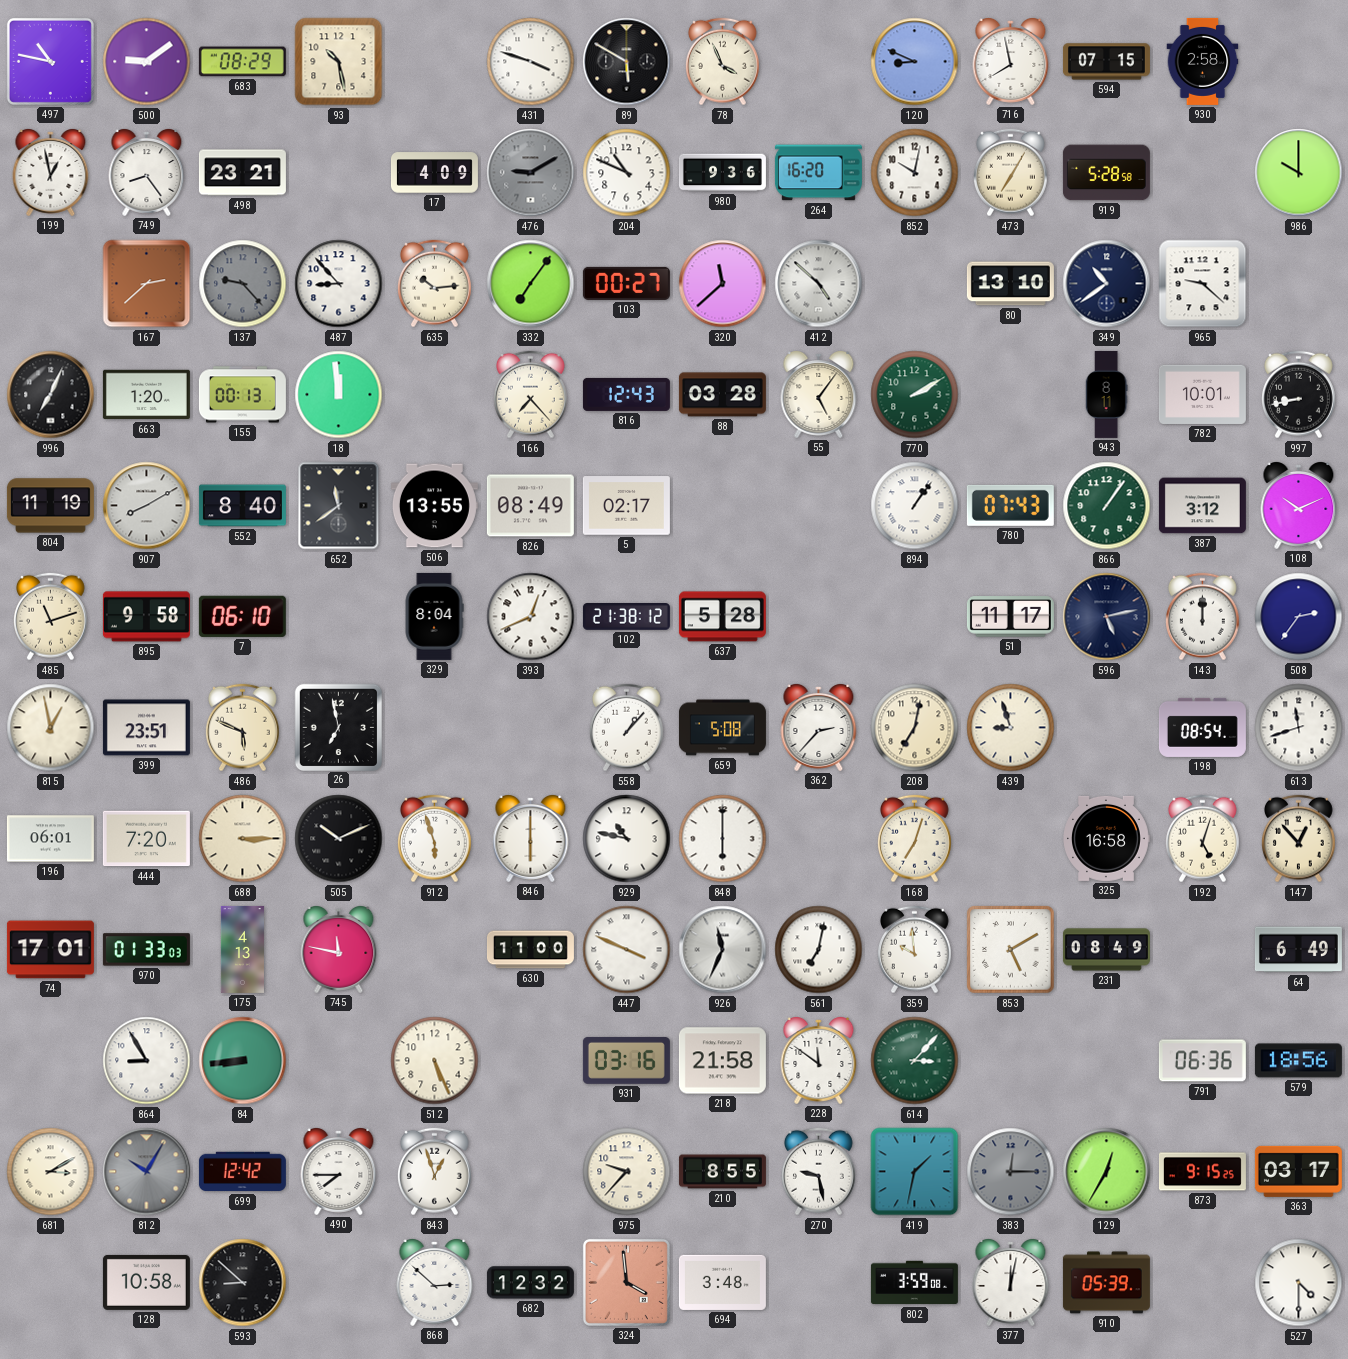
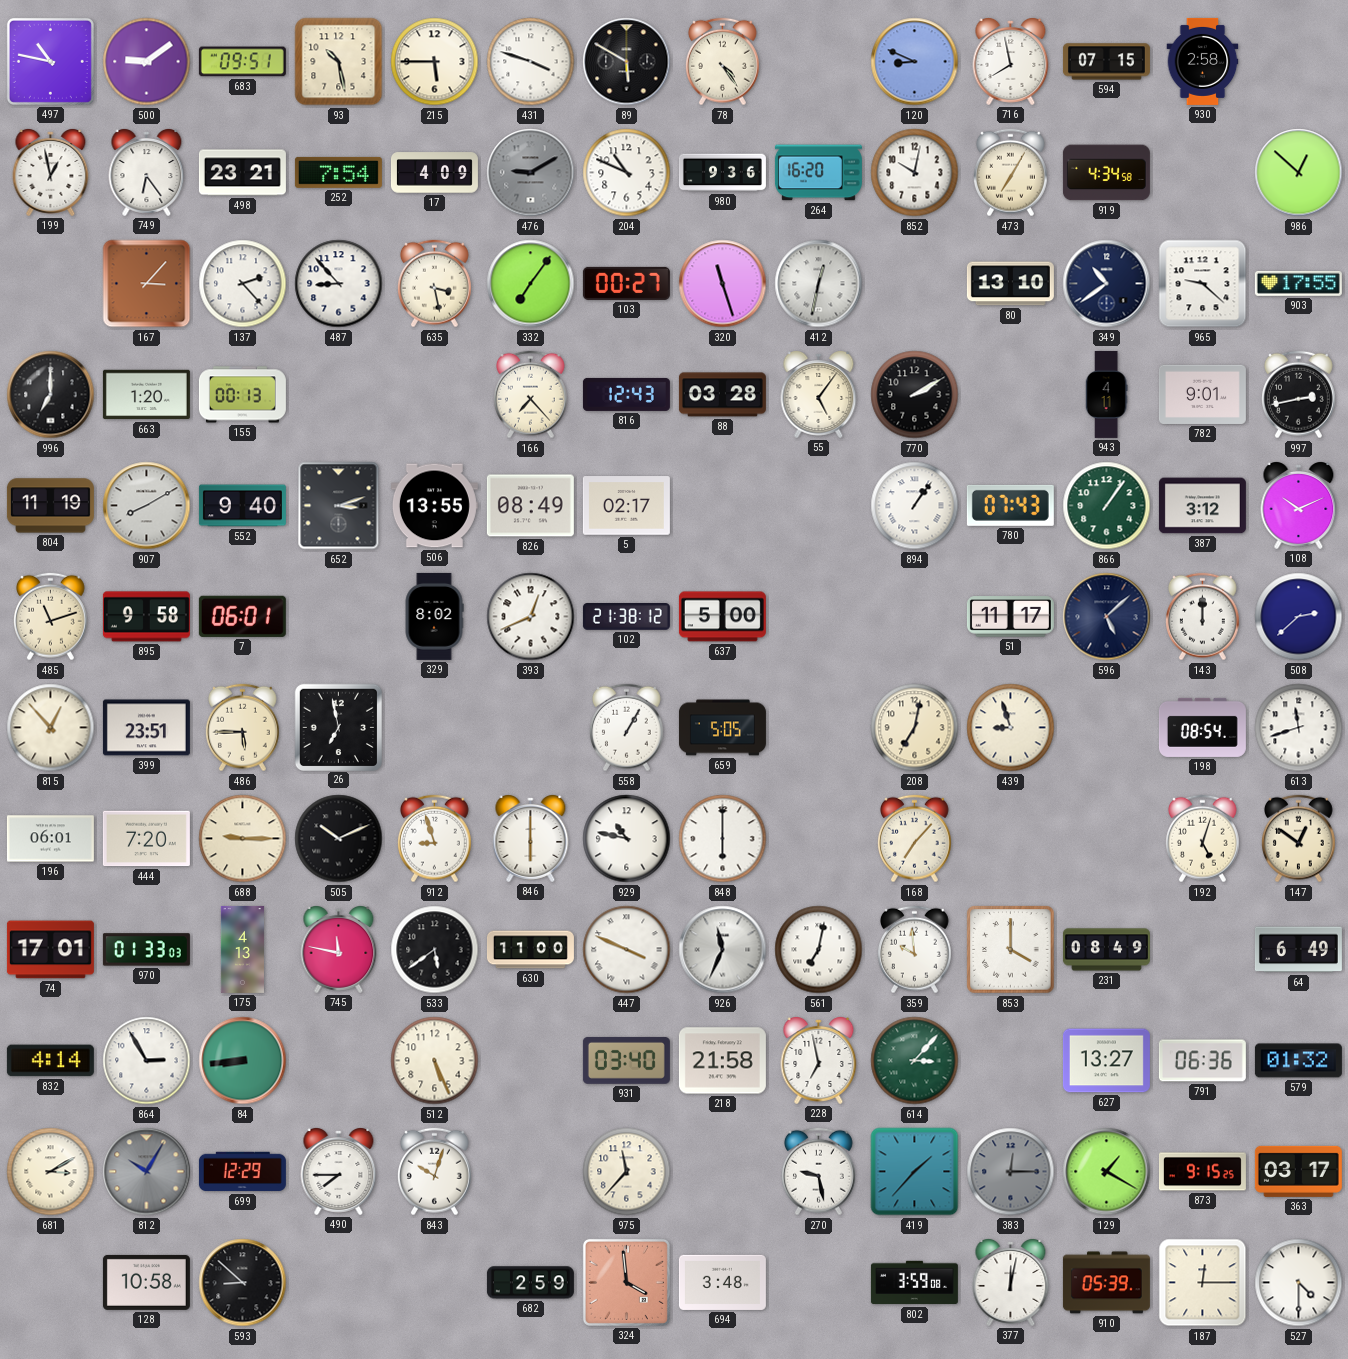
683: 08:29 -> 09:51
215: none -> 5:45
78: 3:56 -> 4:24
749: 8:24 -> 6:24
252: none -> 7:54
919: 5:28 -> 4:34
986: 10:00 -> 12:52
167: 2:38 -> 3:07
137: 9:23 -> 2:23
137 dial: grey -> white
635: 10:14 -> 3:28
320: 11:38 -> 11:27
412: 4:52 -> 12:32
903: none -> 17:55
996: 7:04 -> 7:00
18: 11:59 -> none
770 dial: green -> black
943: 8:11 -> 4:11
782: 10:01 -> 9:01
997: 8:43 -> 2:43
552: 8:40 -> 9:40
652: 11:39 -> 3:12
7: 06:10 -> 06:01
329: 8:04 -> 8:02
637: 5:28 -> 5:00
596: 5:13 -> 5:08
508: 2:36 -> 2:38
815: 12:58 -> 12:53
486: 5:49 -> 5:45
558: 1:07 -> 1:05
659: 5:08 -> 5:05
362: 2:37 -> none
688: 3:15 -> 9:15
912: 5:57 -> 8:57
168: 7:03 -> 7:07
325: 16:58 -> none
147: 12:53 -> 12:51
533: none -> 5:39
853: 5:10 -> 4:00
832: none -> 4:14
864: 8:55 -> 2:55
931: 03:16 -> 03:40
228: 11:51 -> 6:58
627: none -> 13:27
579: 18:56 -> 01:32
699: 12:42 -> 12:29
843: 12:57 -> 10:03
975: 9:37 -> 11:37
210: 8:55 -> none
419: 1:32 -> 1:37
129: 12:35 -> 1:20
868: 2:52 -> none
682: 12:32 -> 2:59
187: none -> 12:15
